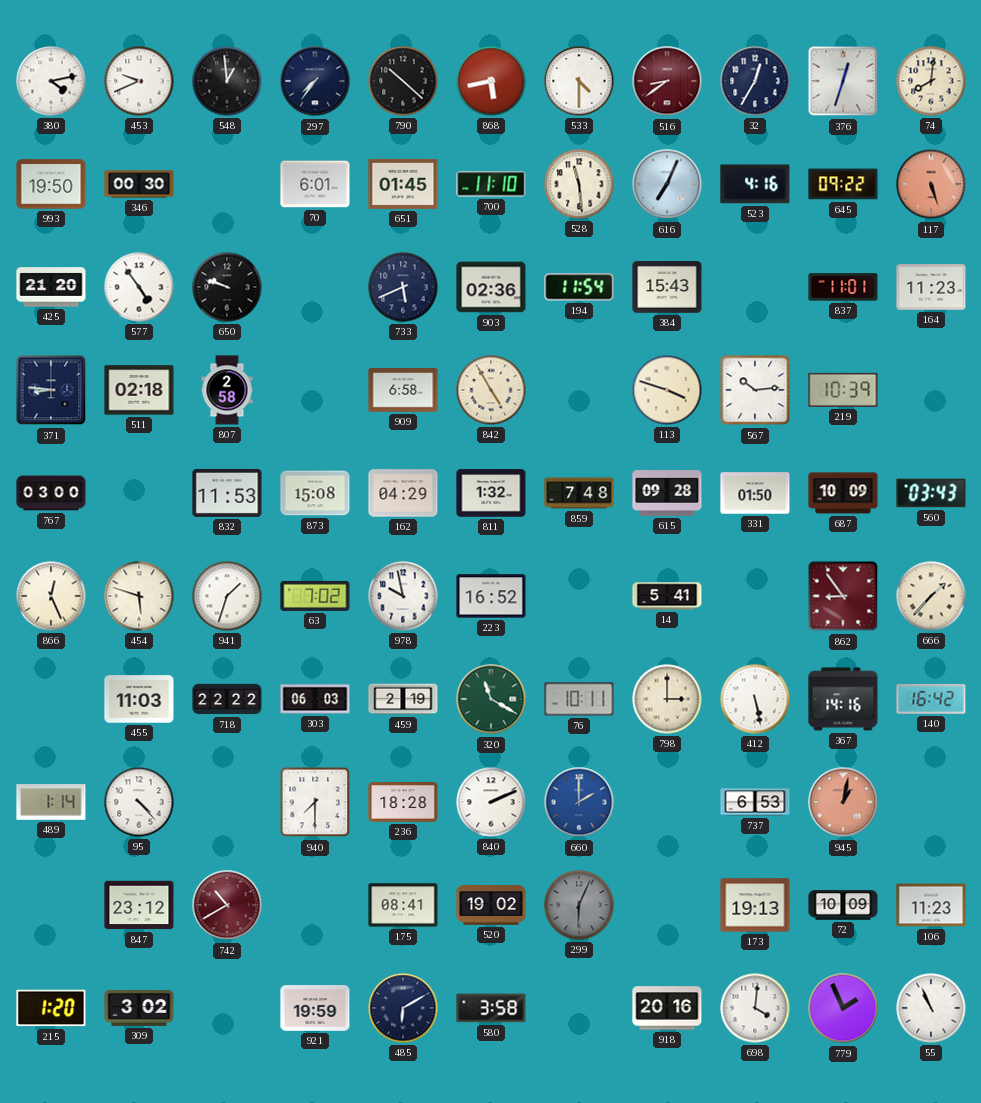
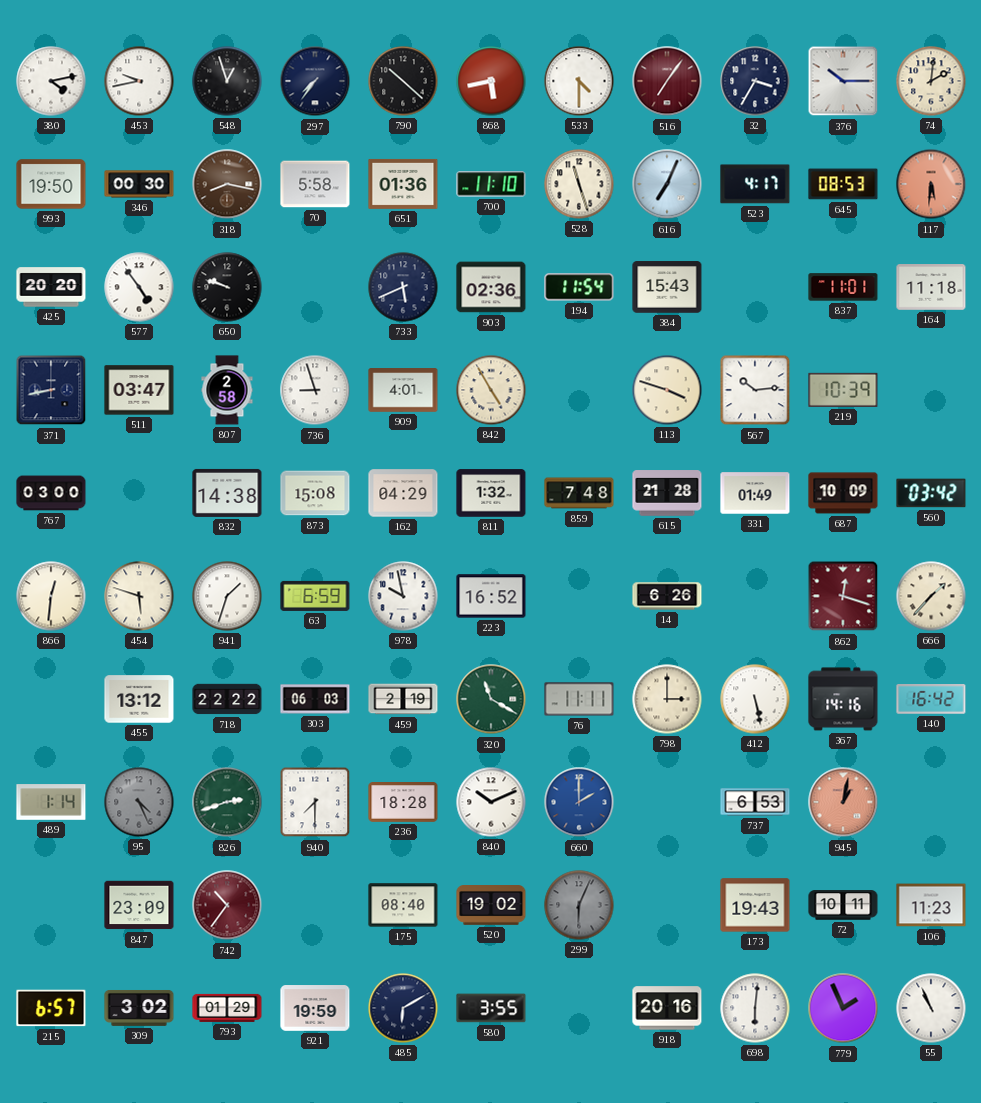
453: 9:41 -> 9:43
548: 12:59 -> 12:57
516: 8:39 -> 7:06
32: 12:35 -> 3:35
376: 12:33 -> 10:15
74: 8:01 -> 2:01
318: none -> 8:17
70: 6:01 -> 5:58
651: 01:45 -> 01:36
528: 11:29 -> 11:27
523: 4:16 -> 4:17
645: 09:22 -> 08:53
117: 5:27 -> 5:31
425: 21:20 -> 20:20
164: 11:23 -> 11:18
371: 8:46 -> 8:43
511: 02:18 -> 03:47
736: none -> 8:57
909: 6:58 -> 4:01
832: 11:53 -> 14:38
615: 09:28 -> 21:28
331: 01:50 -> 01:49
560: 03:43 -> 03:42
866: 12:26 -> 12:31
63: 7:02 -> 6:59
14: 5:41 -> 6:26
862: 8:54 -> 12:18
455: 11:03 -> 13:12
76: 10:11 -> 11:11
95: 4:23 -> 4:26
95 dial: white -> grey
826: none -> 2:42
840: 2:11 -> 10:11
847: 23:12 -> 23:09
742: 10:40 -> 10:36
175: 08:41 -> 08:40
173: 19:13 -> 19:43
72: 10:09 -> 10:11
215: 1:20 -> 6:57
793: none -> 01:29
580: 3:58 -> 3:55
698: 4:01 -> 6:01
